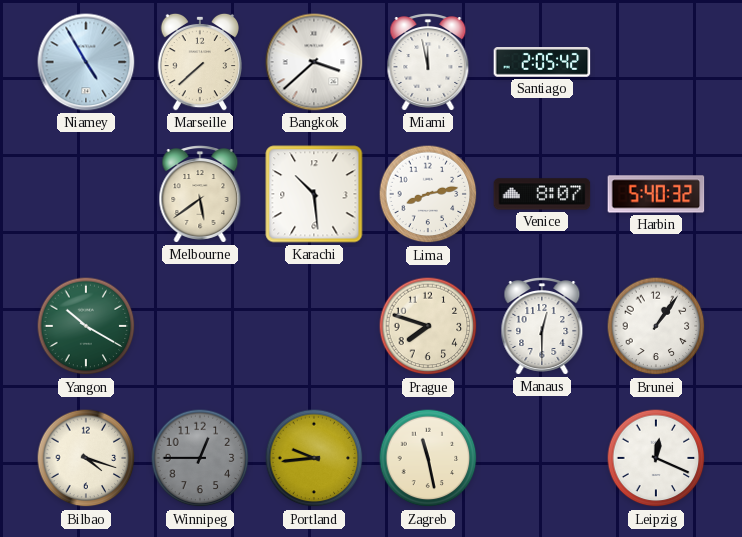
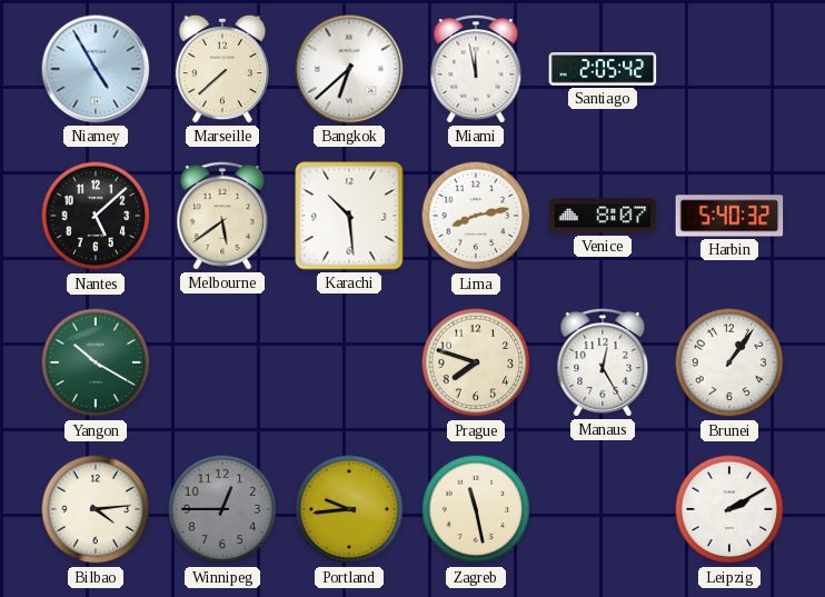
Bangkok: 3:38 -> 6:38
Nantes: none -> 5:08
Manaus: 12:30 -> 12:25
Bilbao: 4:18 -> 4:14
Leipzig: 12:19 -> 2:10
